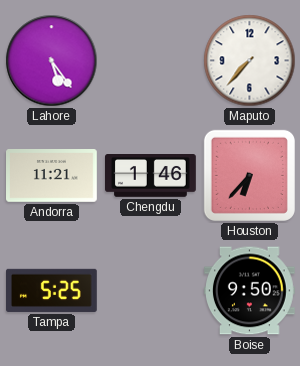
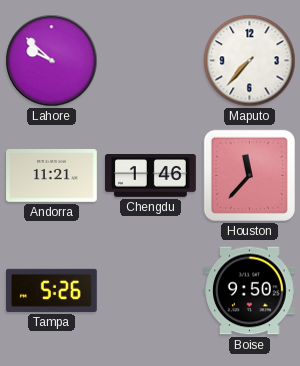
Lahore: 5:24 -> 9:52
Houston: 6:37 -> 11:37
Tampa: 5:25 -> 5:26
